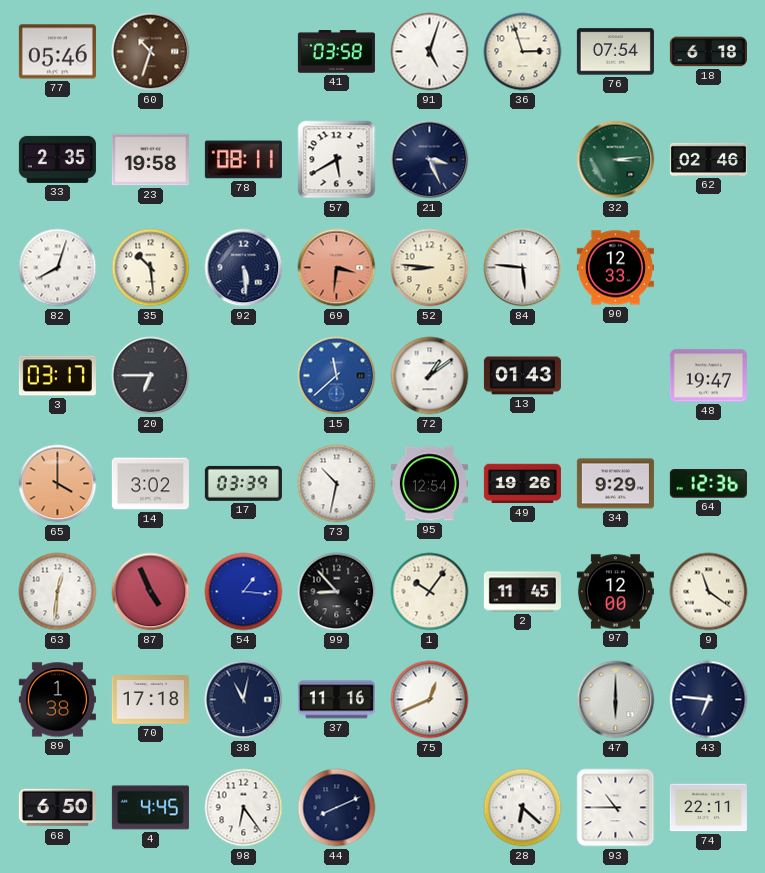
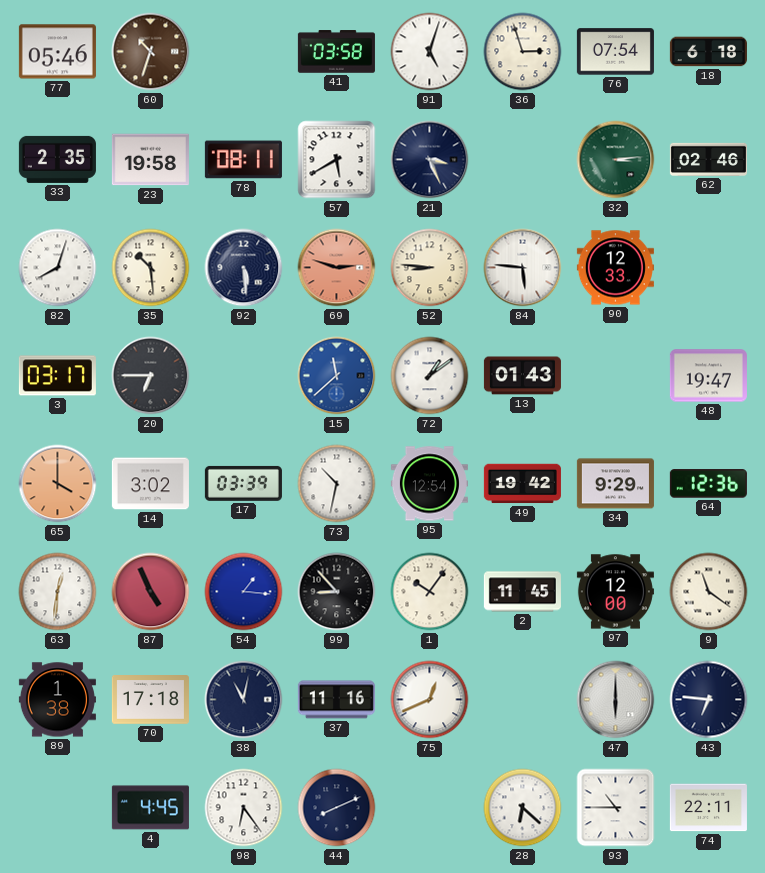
69: 3:31 -> 2:48
49: 19:26 -> 19:42
68: 6:50 -> none
